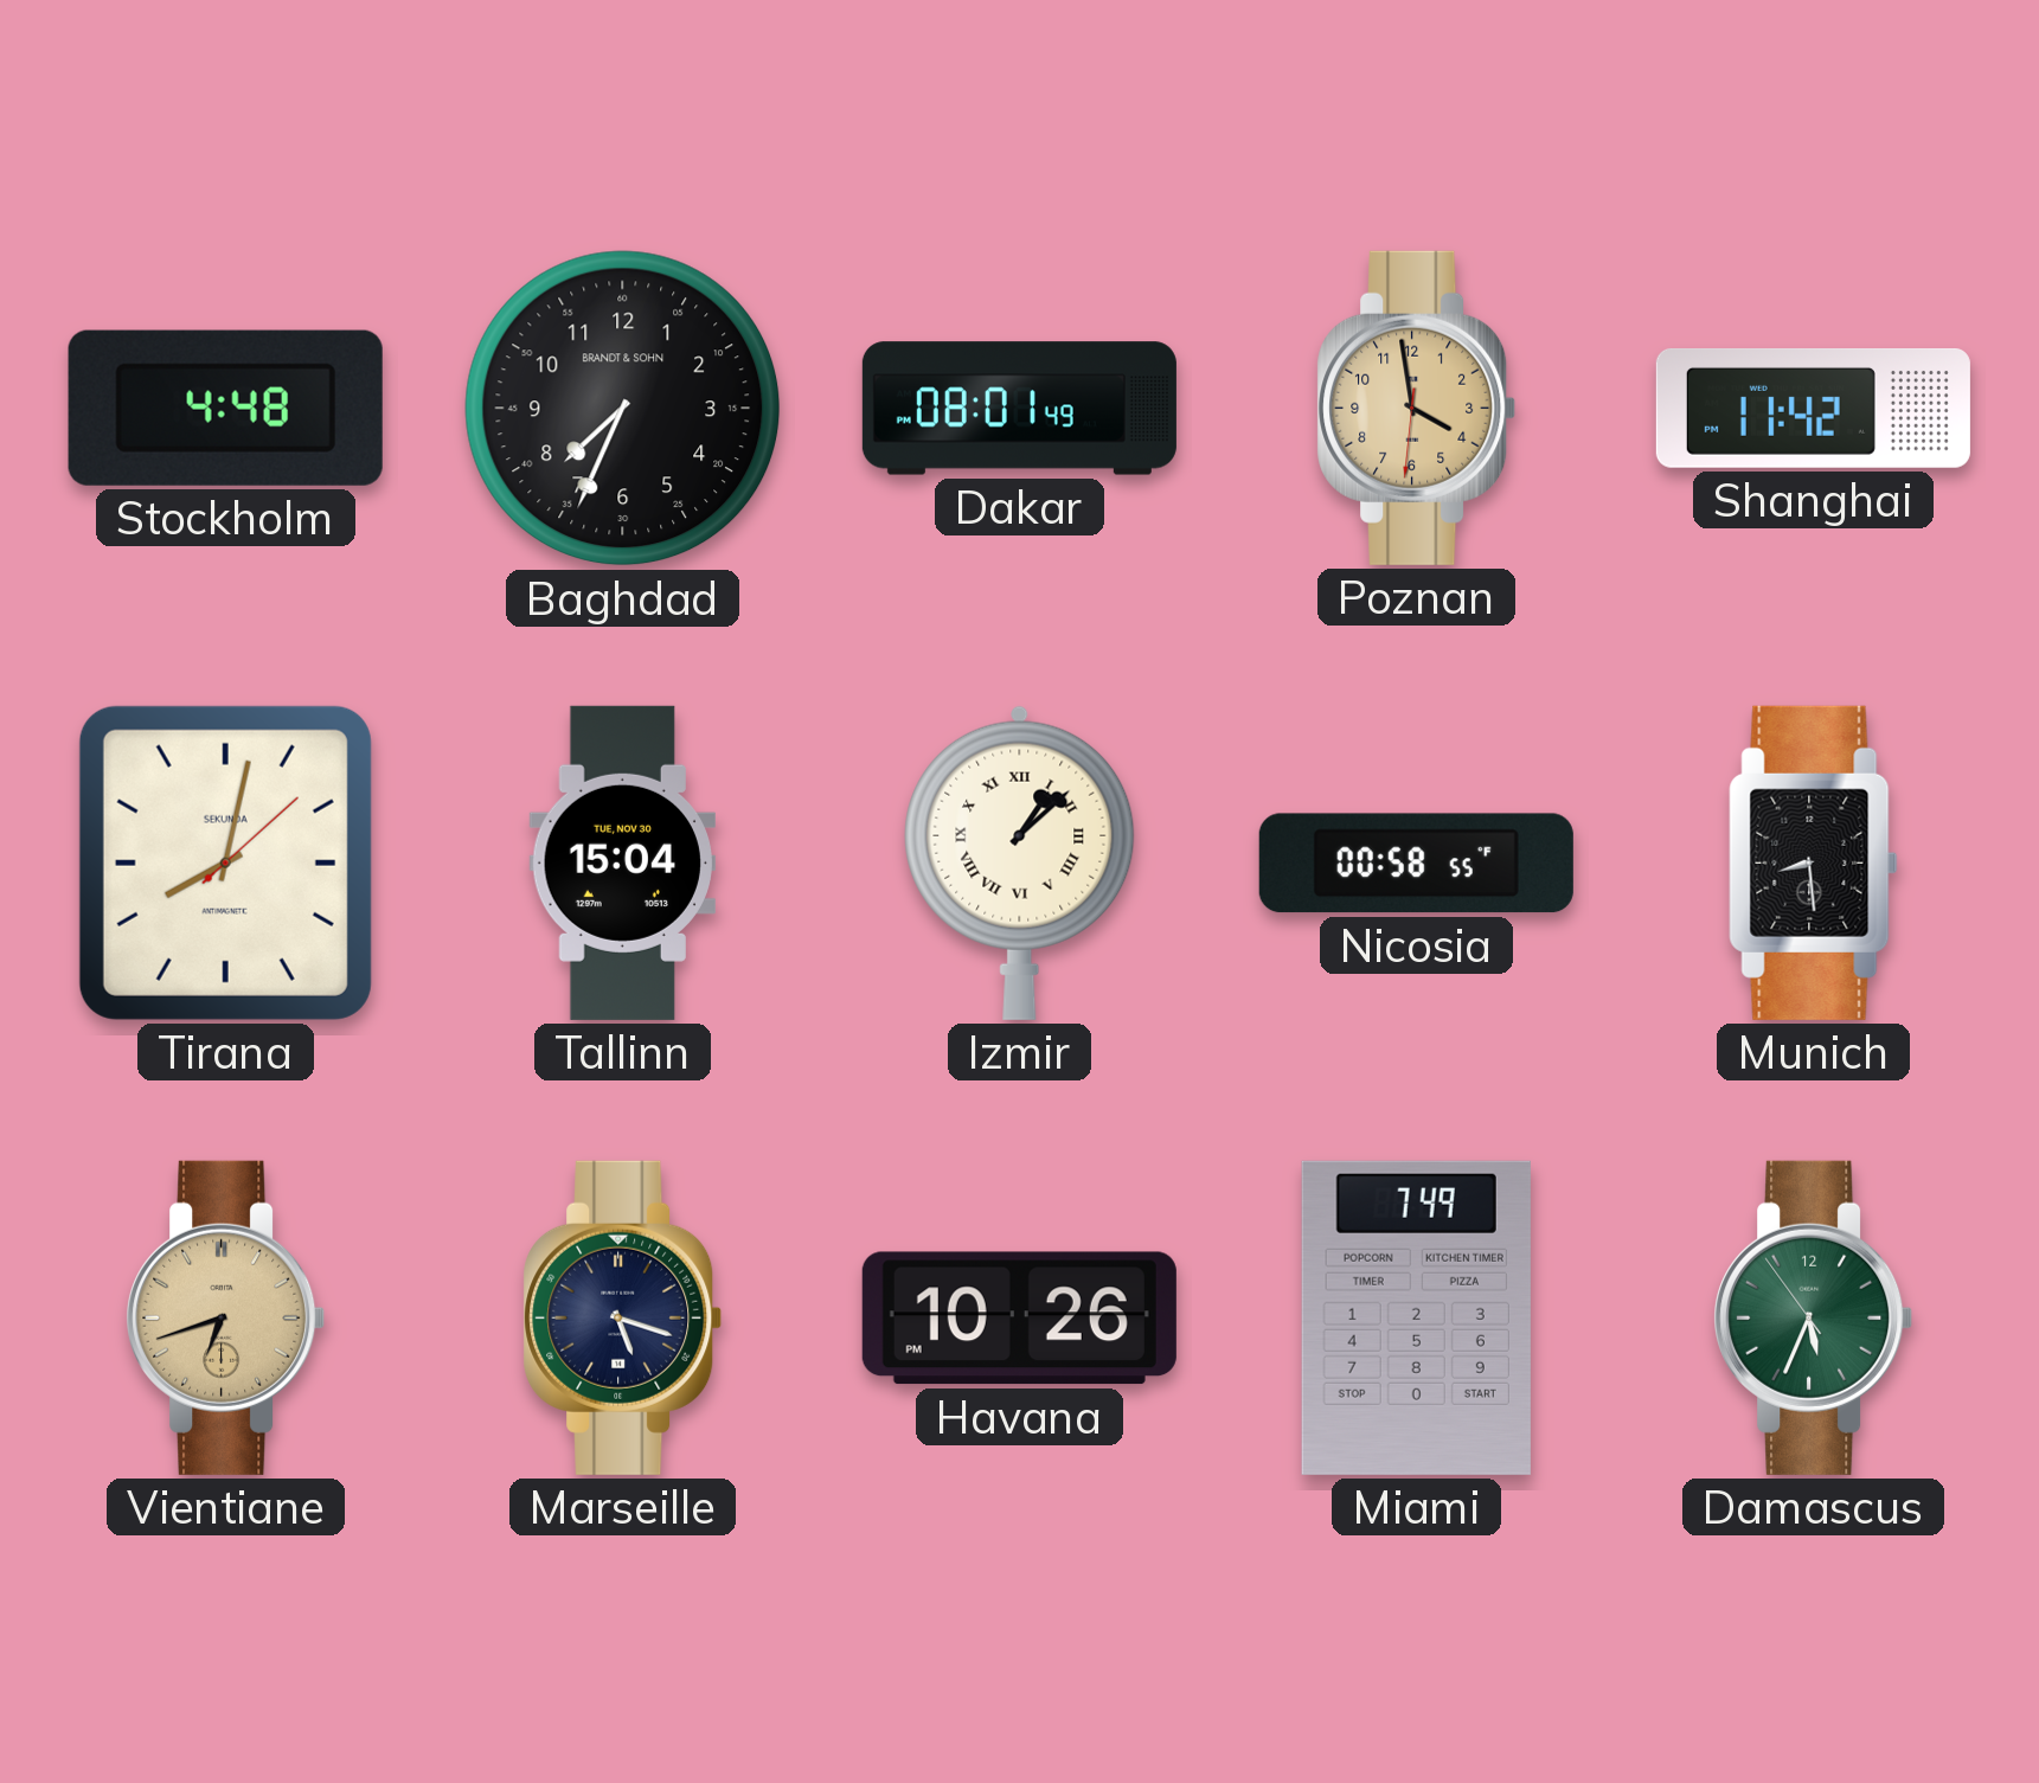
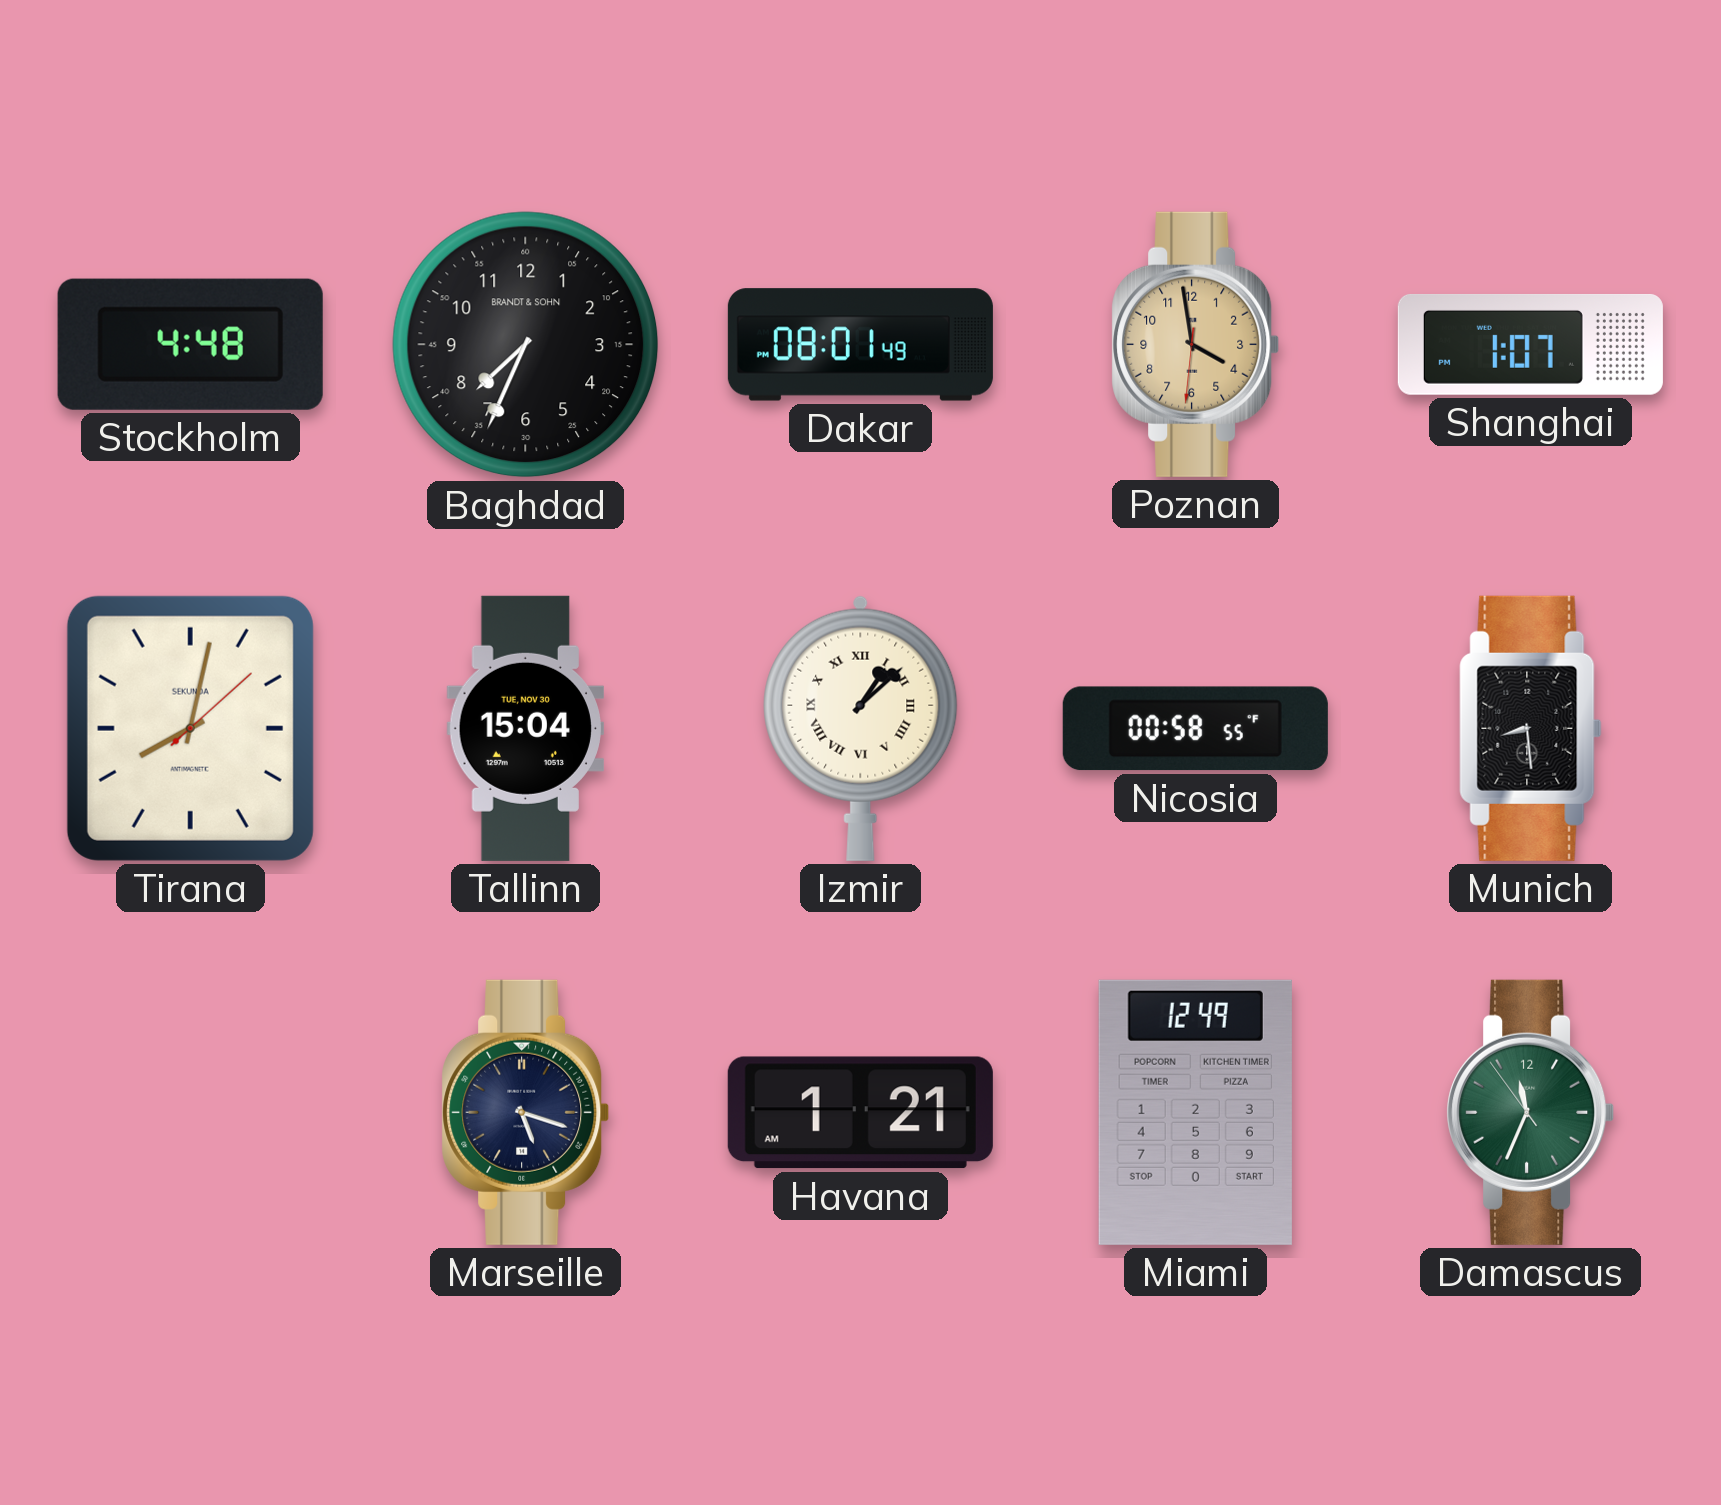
Shanghai: 11:42 -> 1:07
Vientiane: 6:42 -> none
Havana: 10:26 -> 1:21
Miami: 7:49 -> 12:49
Damascus: 5:33 -> 11:33
